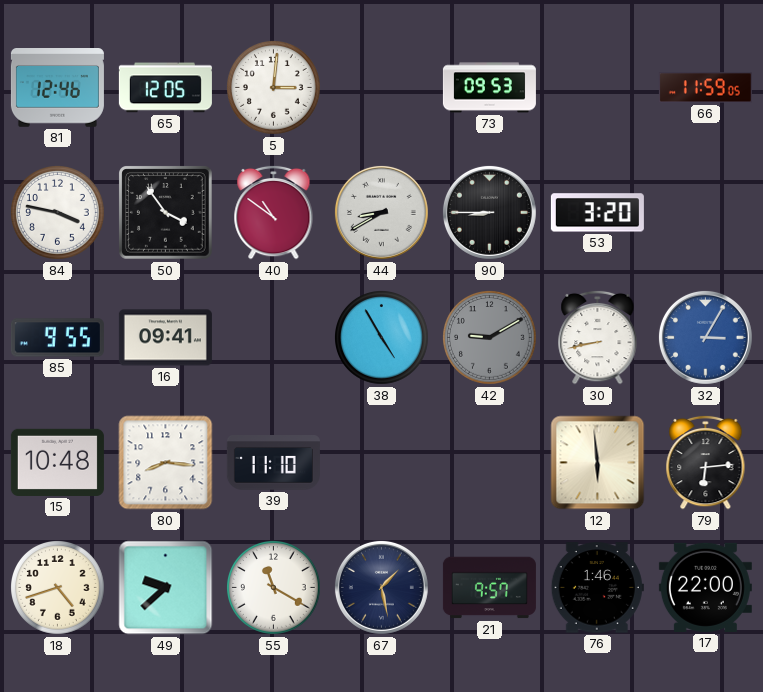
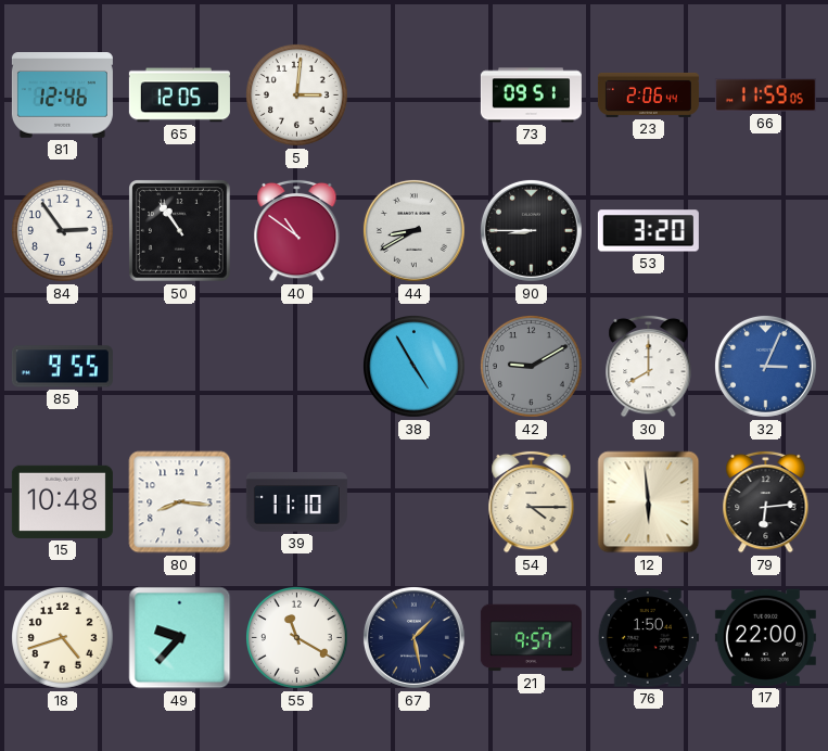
73: 09:53 -> 09:51
23: none -> 2:06
84: 3:47 -> 2:54
50: 3:54 -> 10:54
16: 09:41 -> none
30: 8:43 -> 8:00
32: 3:05 -> 3:04
54: none -> 4:15
49: 9:38 -> 9:37
76: 1:46 -> 1:50
